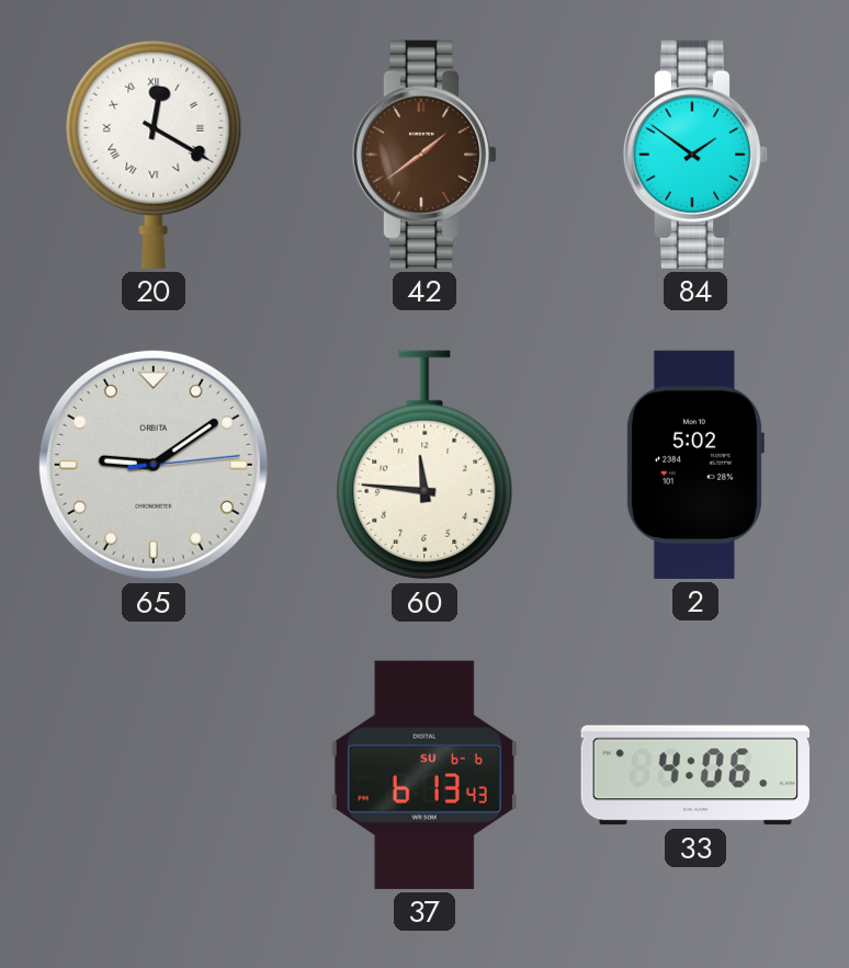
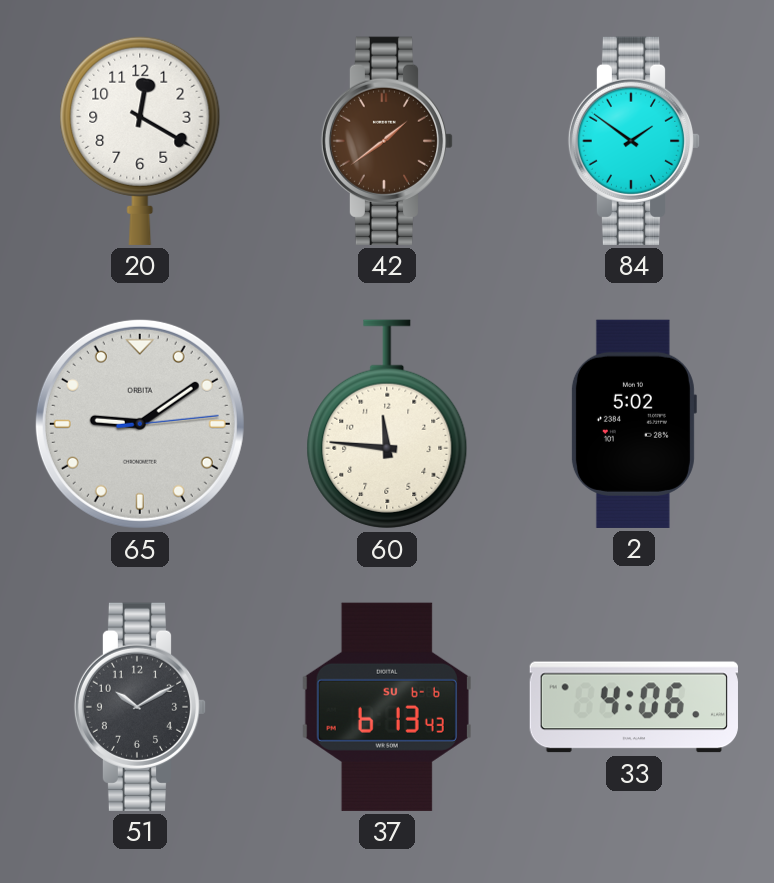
20 numerals: Roman -> Arabic
51: none -> 10:10
